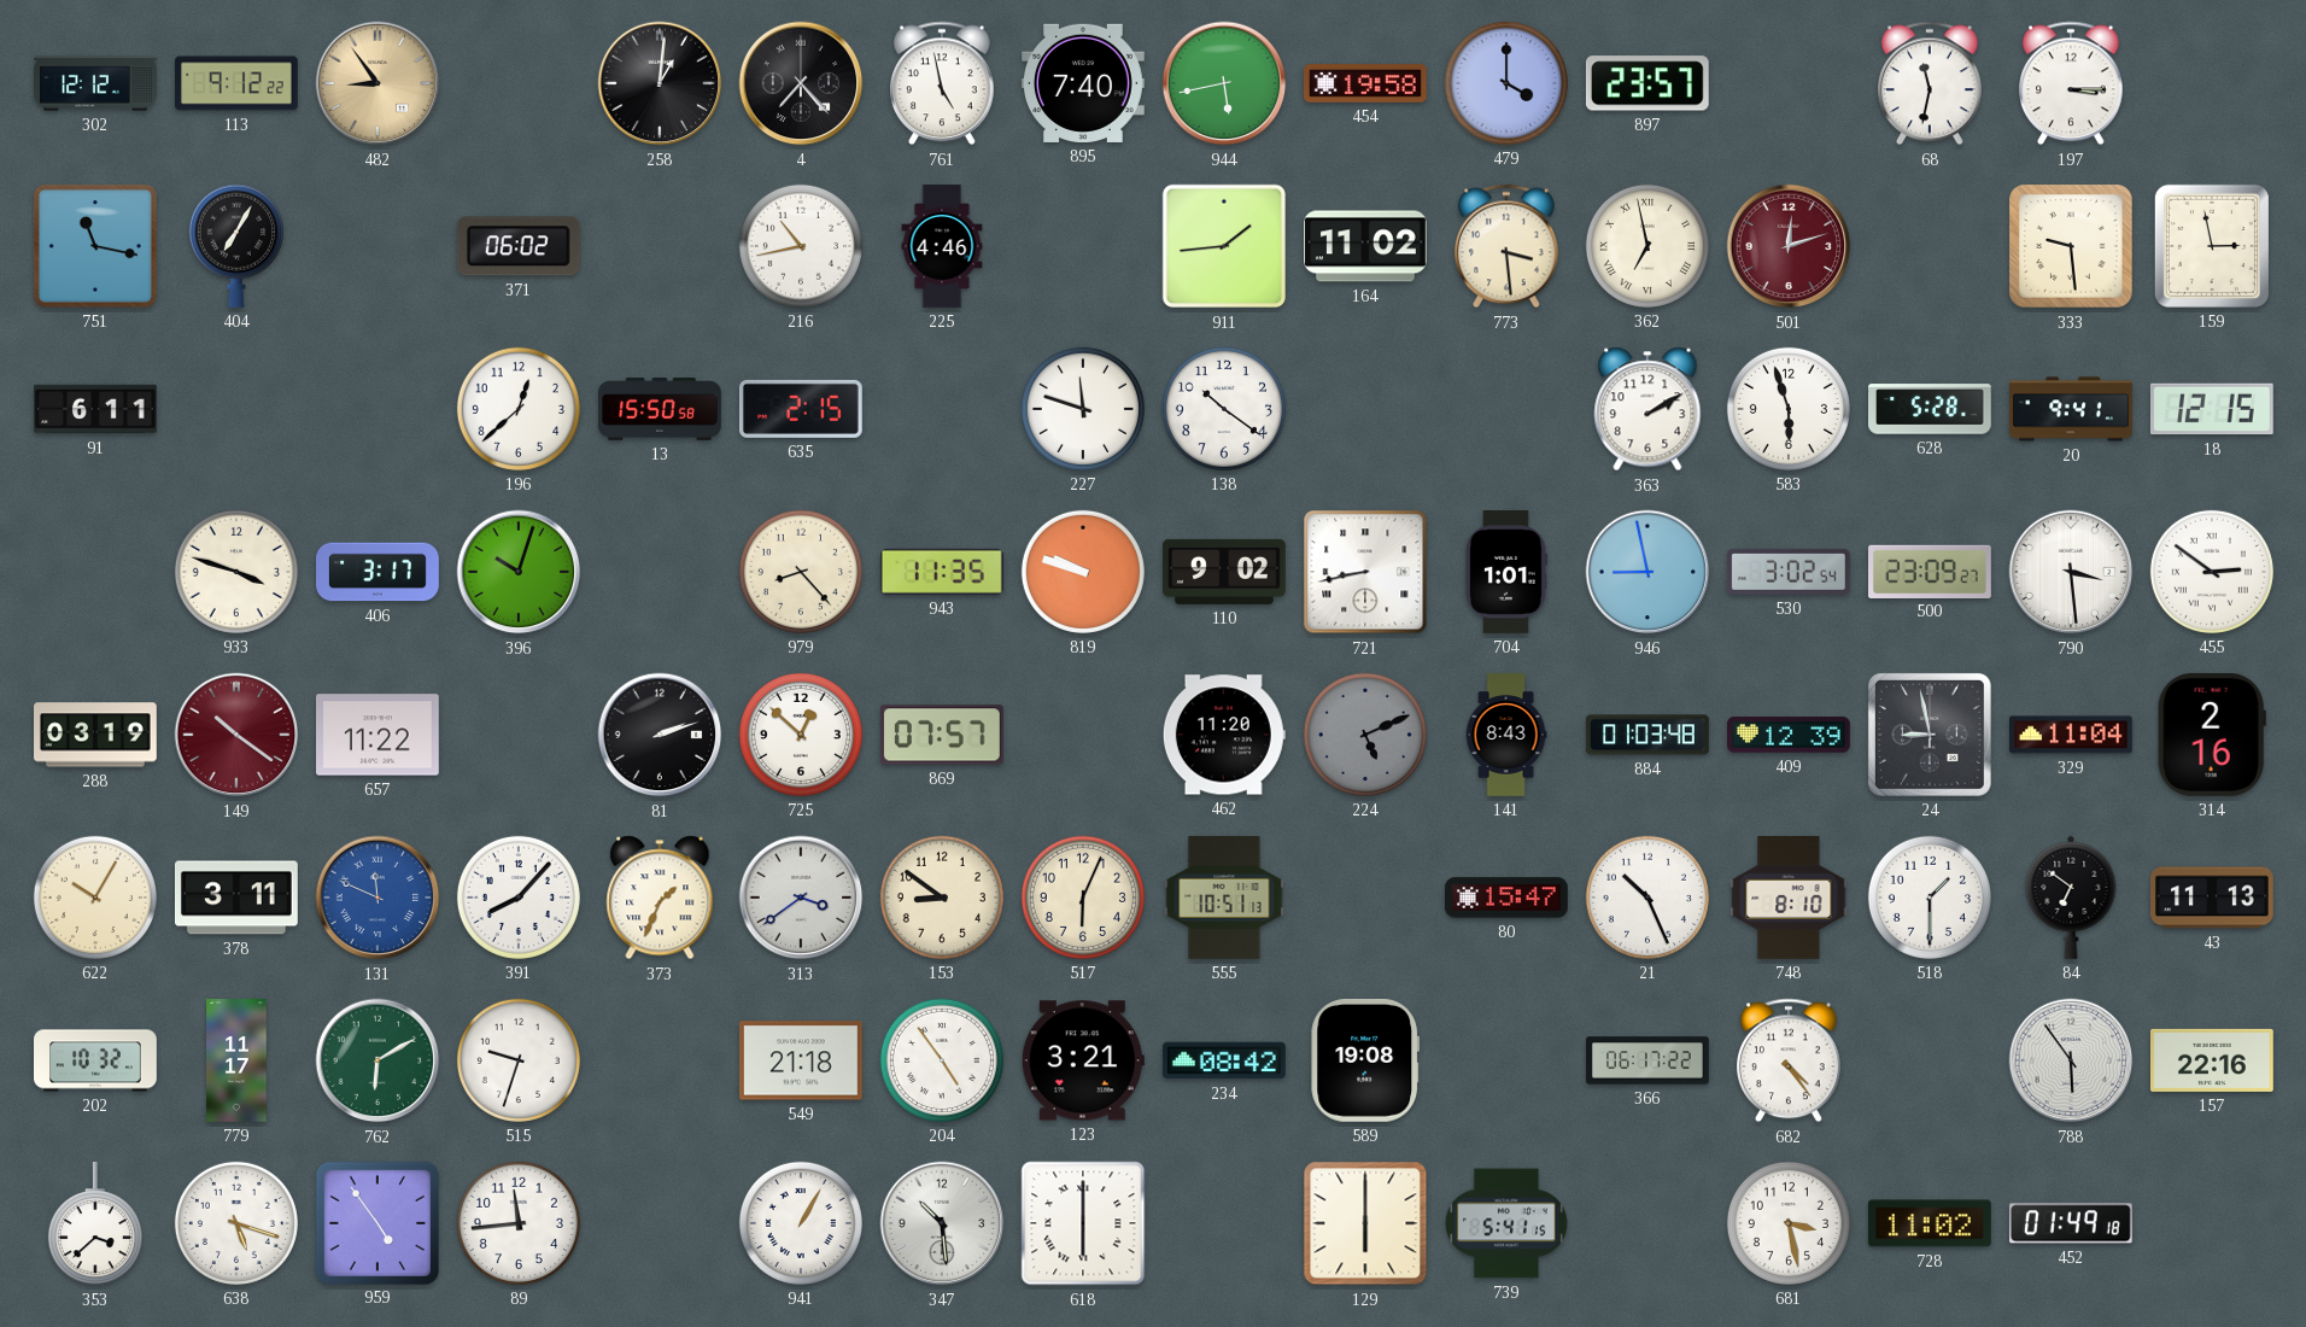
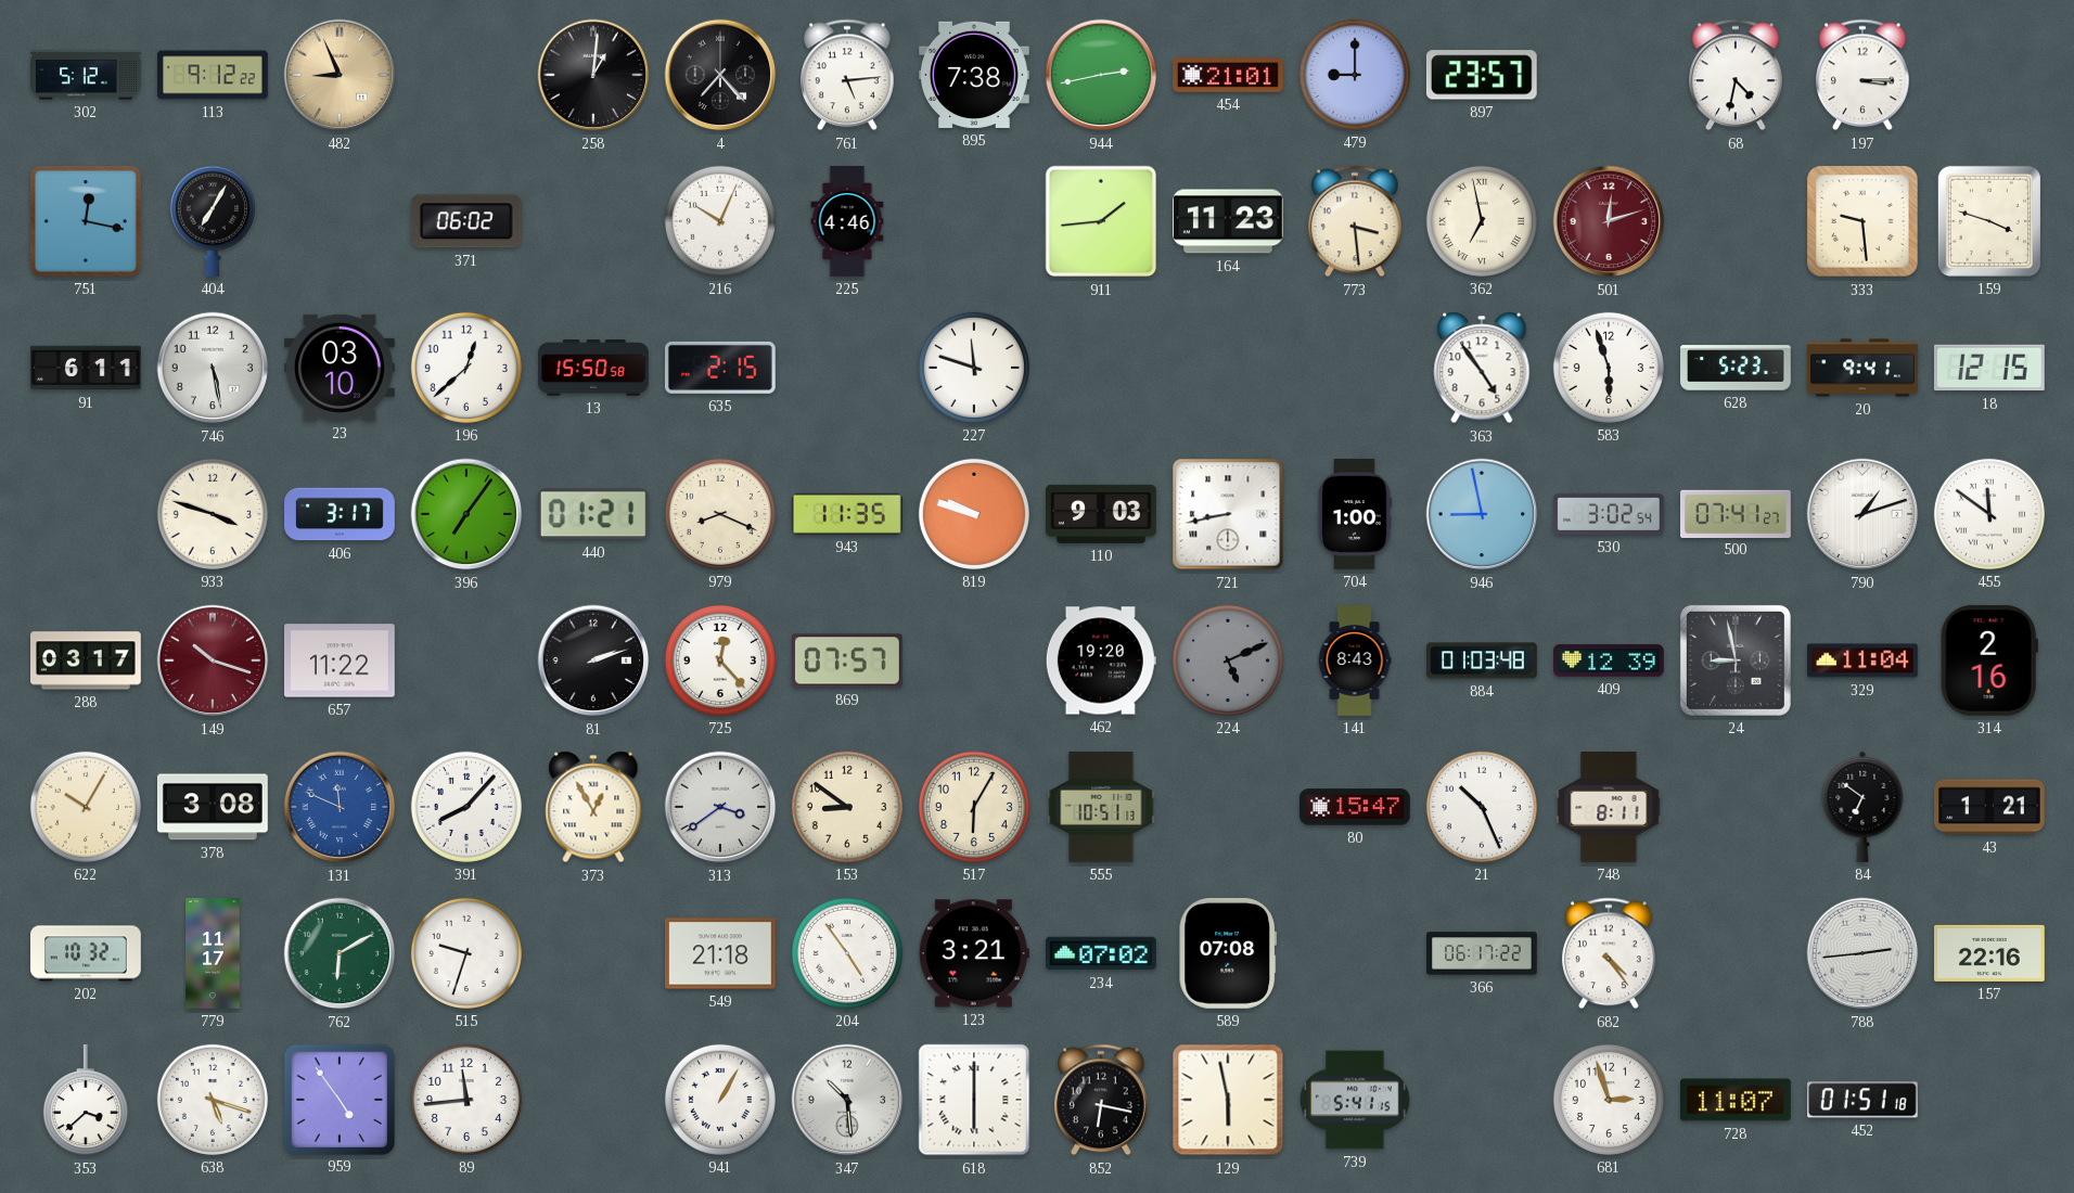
302: 12:12 -> 5:12
482: 8:54 -> 8:56
761: 4:58 -> 5:14
895: 7:40 -> 7:38
944: 5:43 -> 2:43
454: 19:58 -> 21:01
479: 4:00 -> 9:00
68: 11:32 -> 4:32
751: 11:17 -> 12:17
216: 10:43 -> 10:04
164: 11:02 -> 11:23
159: 2:58 -> 3:48
746: none -> 5:28
23: none -> 03:10
138: 10:21 -> none
363: 2:10 -> 4:54
628: 5:28 -> 5:23
396: 10:03 -> 7:06
440: none -> 01:21
979: 8:23 -> 8:19
110: 9:02 -> 9:03
704: 1:01 -> 1:00
500: 23:09 -> 07:41
790: 3:29 -> 1:12
455: 2:51 -> 11:51
288: 03:19 -> 03:17
149: 10:21 -> 10:18
725: 12:52 -> 12:23
462: 11:20 -> 19:20
378: 3:11 -> 3:08
373: 1:34 -> 12:55
517: 6:04 -> 6:05
748: 8:10 -> 8:11
518: 1:30 -> none
43: 11:13 -> 1:21
234: 08:42 -> 07:02
589: 19:08 -> 07:08
788: 5:54 -> 2:44
852: none -> 6:17
129: 6:00 -> 5:58
681: 3:28 -> 2:57
728: 11:02 -> 11:07
452: 01:49 -> 01:51
